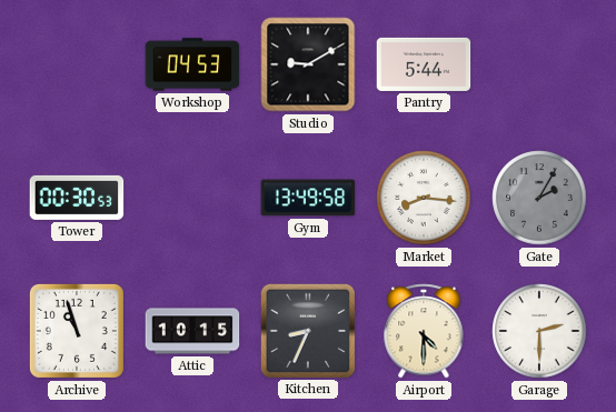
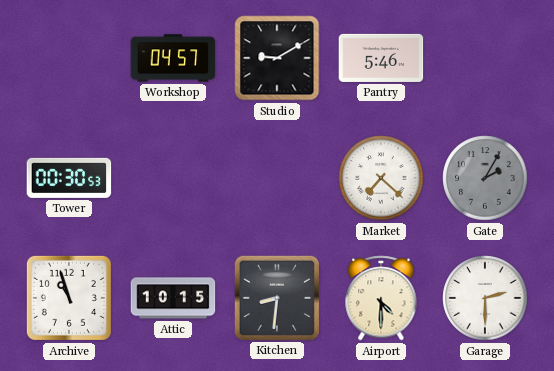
Workshop: 04:53 -> 04:57
Pantry: 5:44 -> 5:46
Gym: 13:49 -> none
Market: 8:16 -> 7:22
Kitchen: 8:34 -> 8:31
